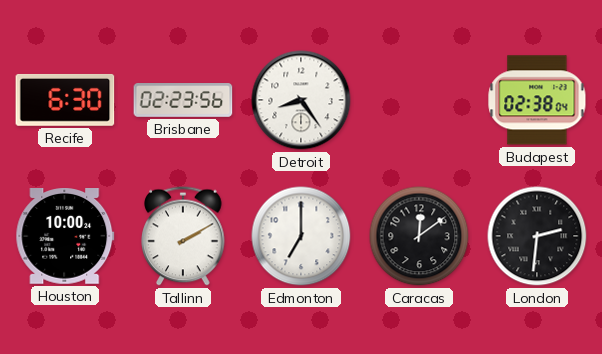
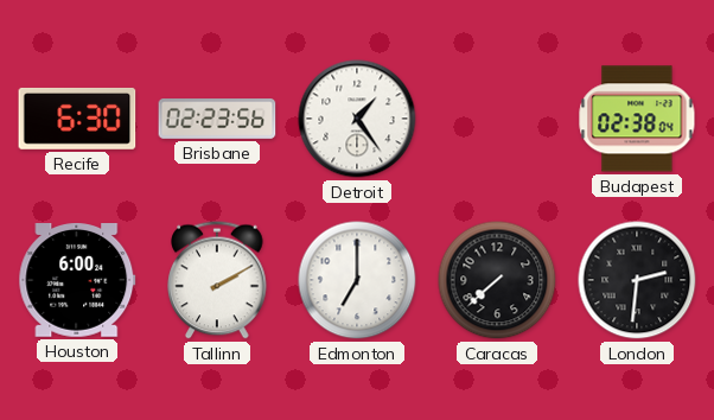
Detroit: 8:24 -> 1:24
Houston: 10:00 -> 6:00
Caracas: 12:09 -> 7:38
